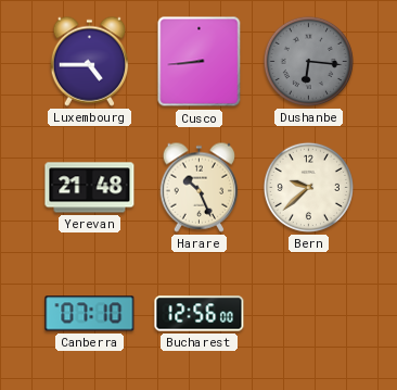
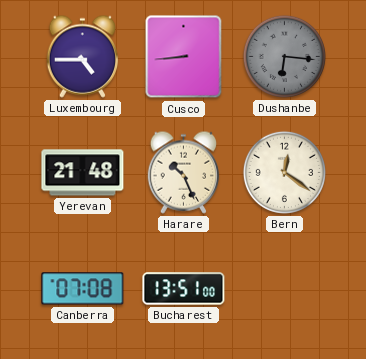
Bern: 9:38 -> 12:21
Canberra: 07:10 -> 07:08
Bucharest: 12:56 -> 13:51
